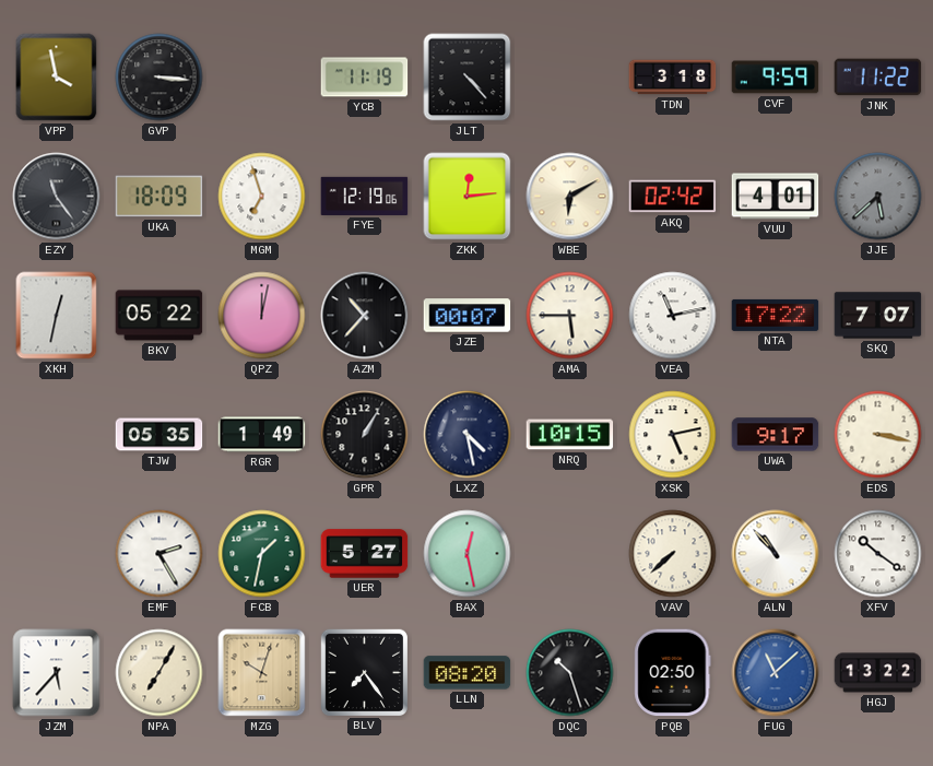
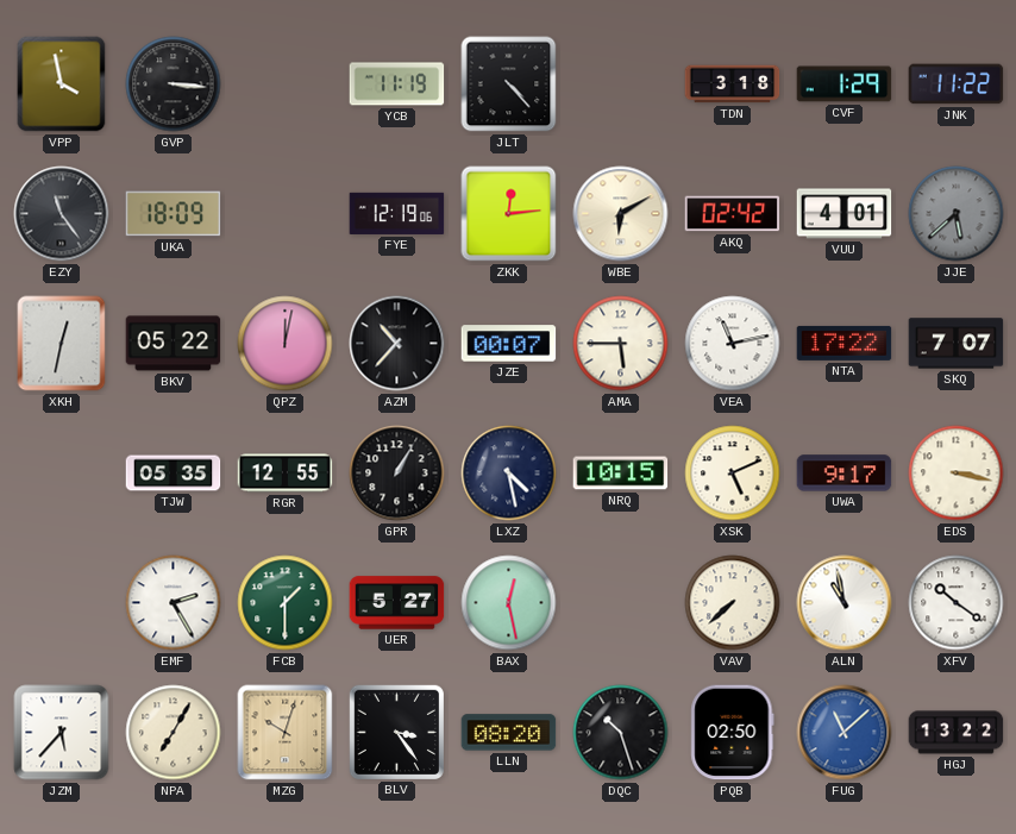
CVF: 9:59 -> 1:29
MGM: 6:57 -> none
RGR: 1:49 -> 12:55
XSK: 5:13 -> 5:11
FCB: 1:32 -> 1:30
ALN: 10:53 -> 10:58
BLV: 7:24 -> 3:24
